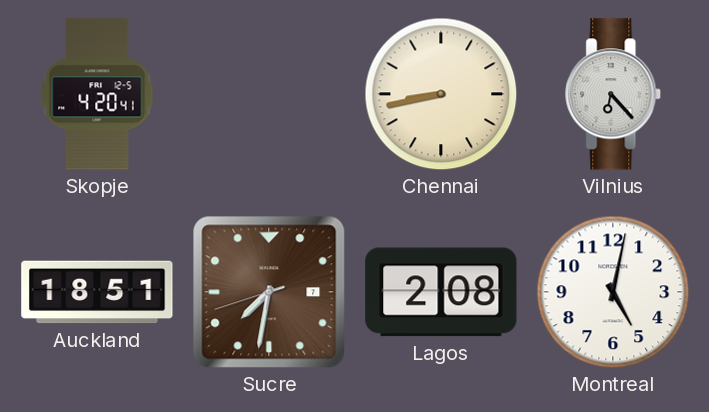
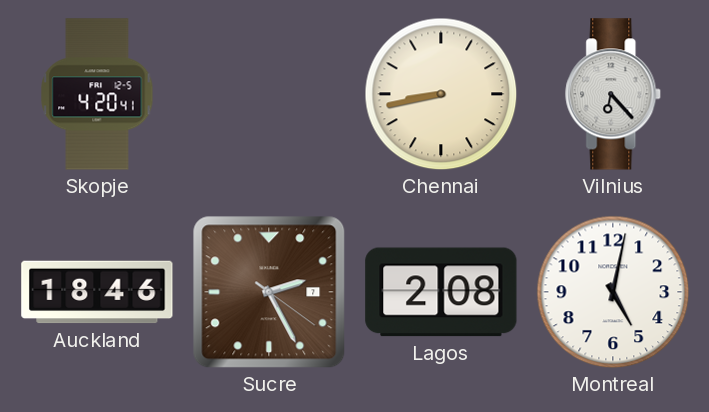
Auckland: 18:51 -> 18:46
Sucre: 7:31 -> 2:25
